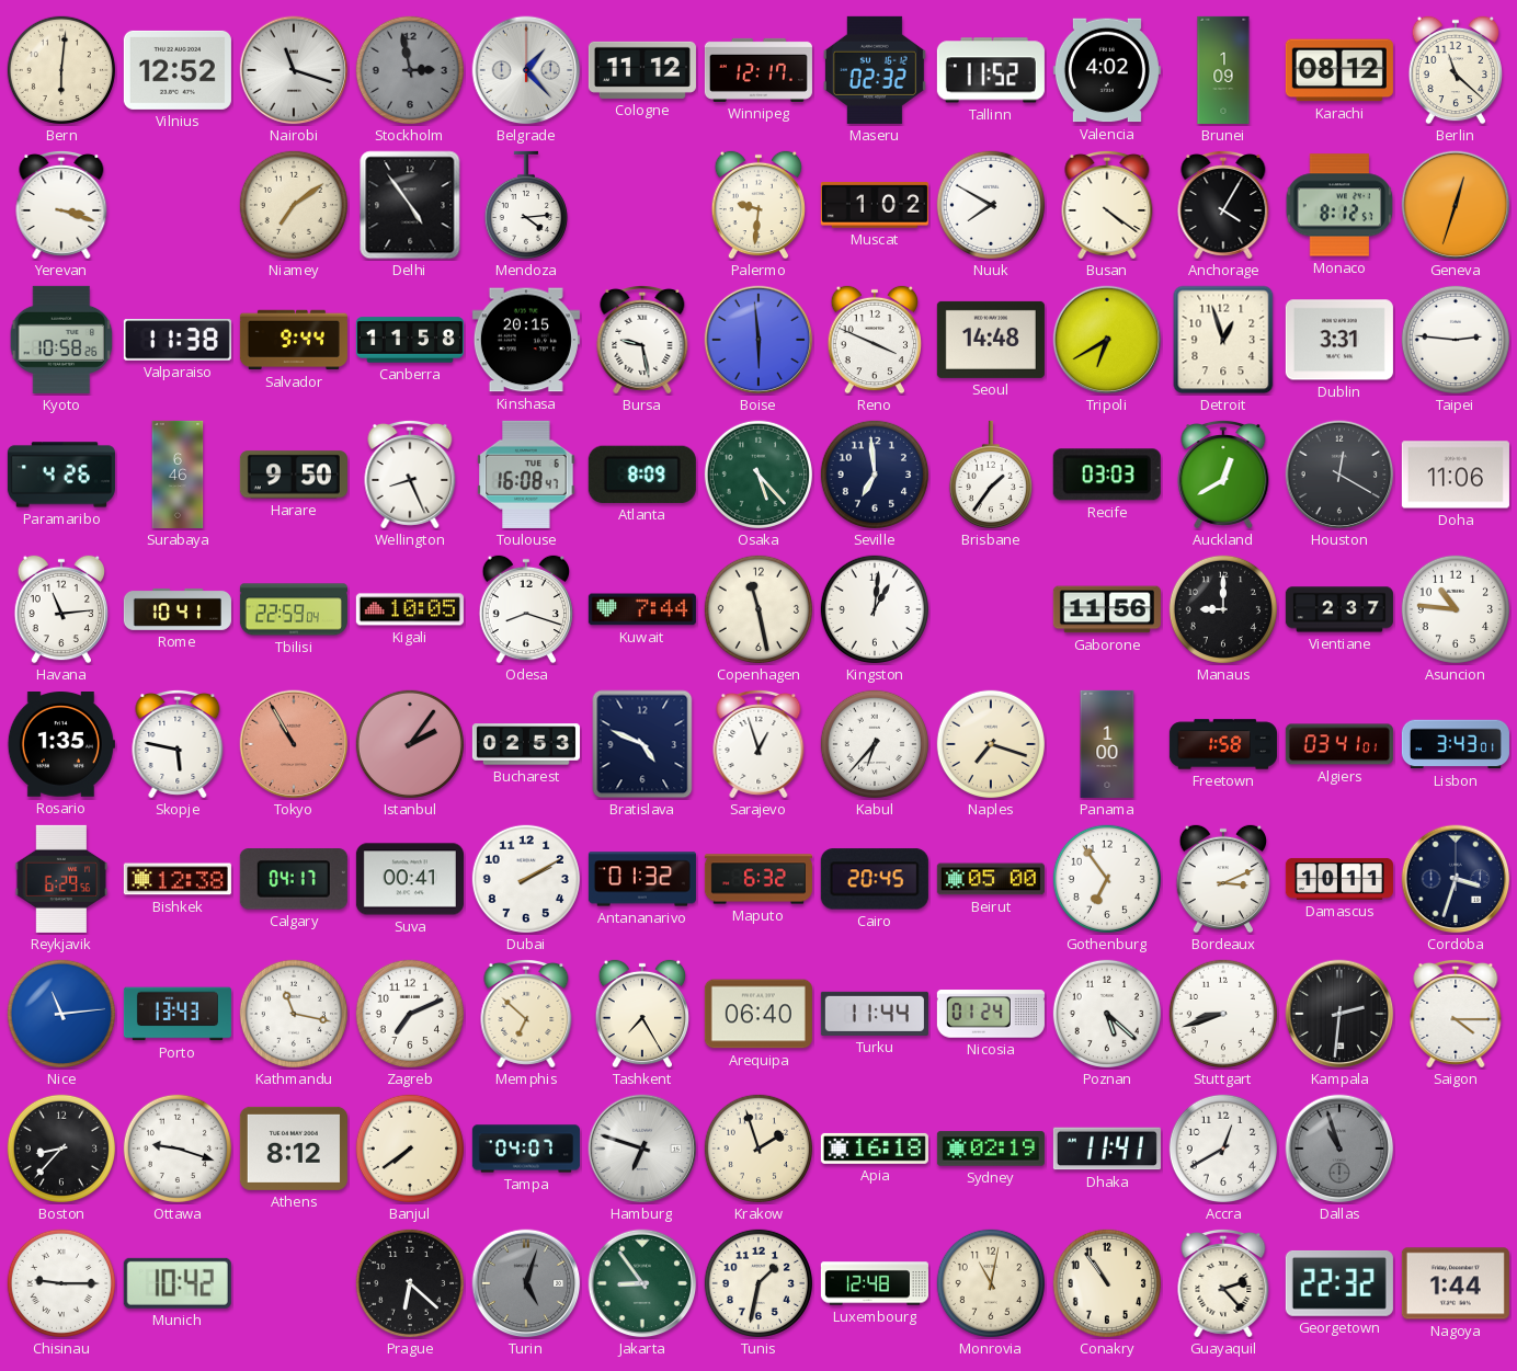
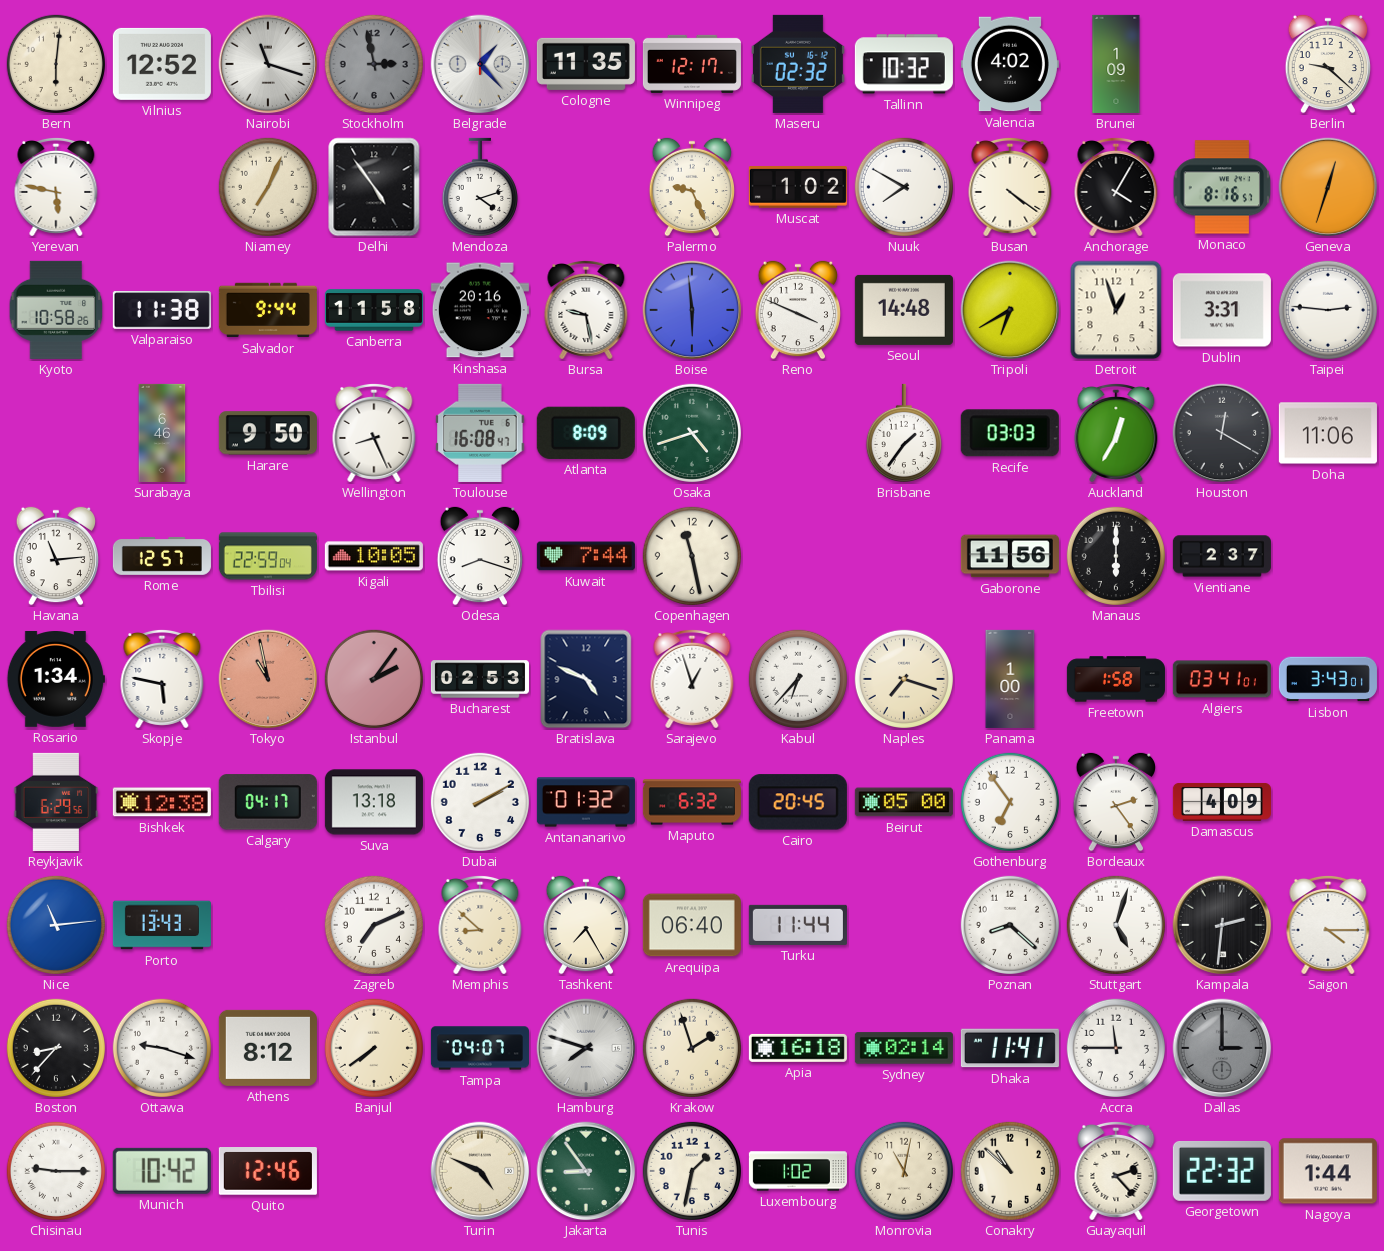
Cologne: 11:12 -> 11:35
Tallinn: 11:52 -> 10:32
Karachi: 08:12 -> none
Berlin: 11:22 -> 9:22
Yerevan: 3:18 -> 5:47
Niamey: 7:09 -> 7:04
Mendoza: 4:14 -> 4:12
Palermo: 9:31 -> 9:26
Monaco: 8:12 -> 8:16
Kinshasa: 20:15 -> 20:16
Paramaribo: 4:26 -> none
Osaka: 5:23 -> 4:42
Seville: 6:59 -> none
Auckland: 12:40 -> 12:35
Rome: 10:41 -> 12:57
Kingston: 1:01 -> none
Manaus: 9:00 -> 6:00
Asuncion: 10:46 -> none
Rosario: 1:35 -> 1:34
Tokyo: 10:55 -> 10:58
Suva: 00:41 -> 13:18
Bordeaux: 3:11 -> 2:24
Damascus: 10:11 -> 4:09
Cordoba: 3:33 -> none
Kathmandu: 11:17 -> none
Memphis: 6:52 -> 8:52
Nicosia: 01:24 -> none
Poznan: 5:22 -> 8:22
Stuttgart: 8:42 -> 5:03
Hamburg: 6:48 -> 7:48
Sydney: 02:19 -> 02:14
Accra: 12:40 -> 11:45
Dallas: 10:57 -> 3:00
Quito: none -> 12:46
Prague: 6:22 -> none
Turin: 5:03 -> 4:49
Turin dial: grey -> cream
Luxembourg: 12:48 -> 1:02
Conakry: 10:54 -> 10:52
